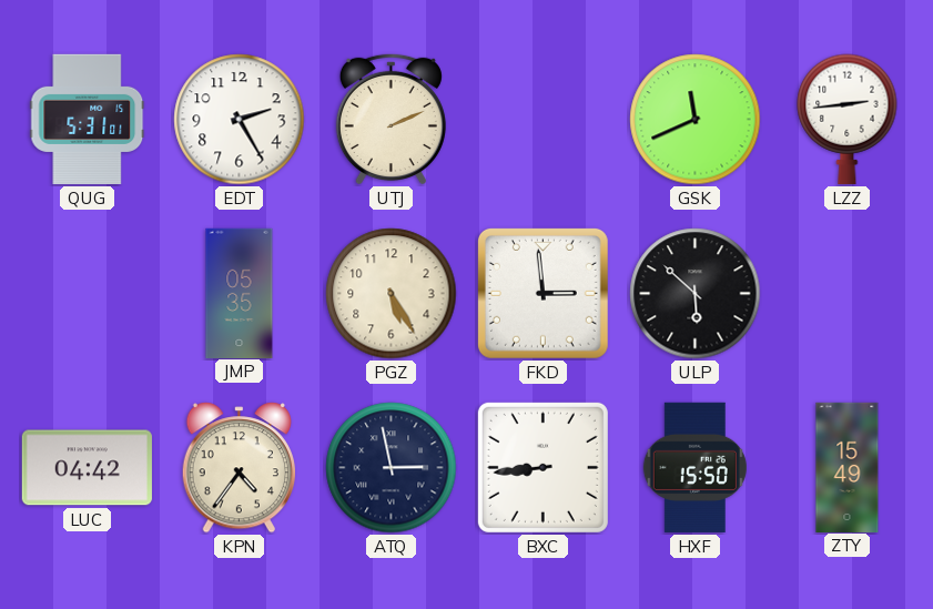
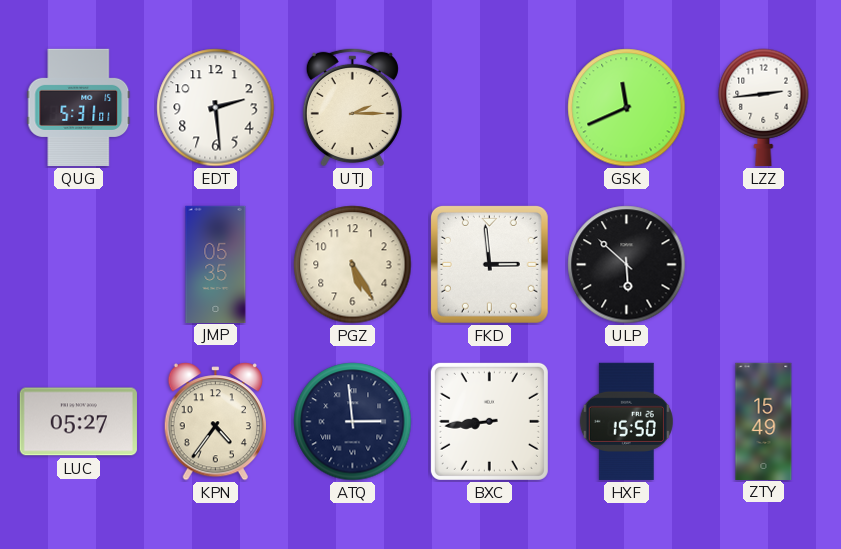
EDT: 2:25 -> 2:29
UTJ: 2:11 -> 2:15
LUC: 04:42 -> 05:27
ATQ: 2:58 -> 2:59
